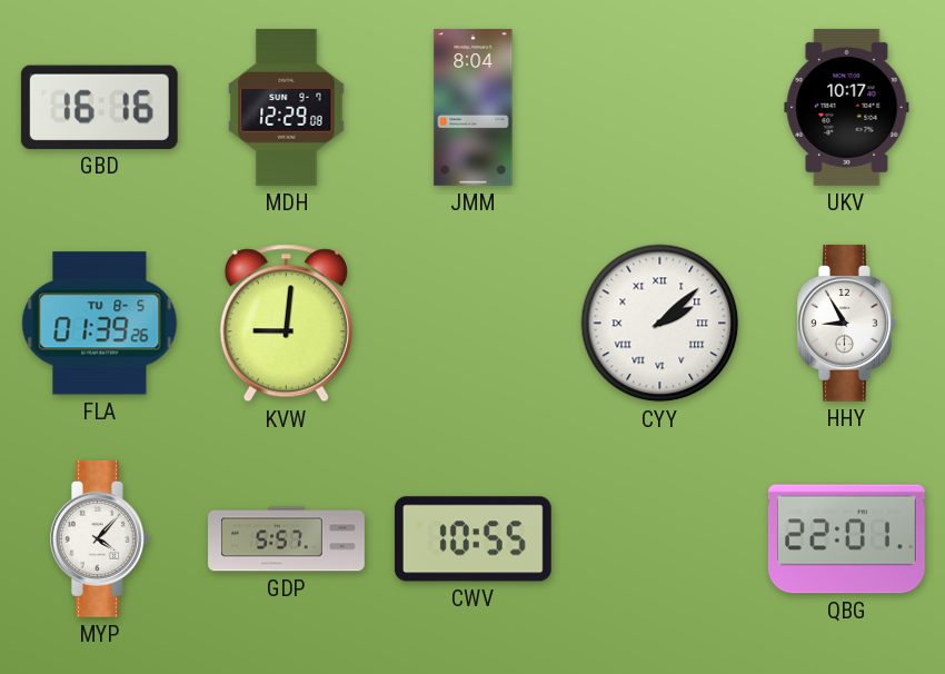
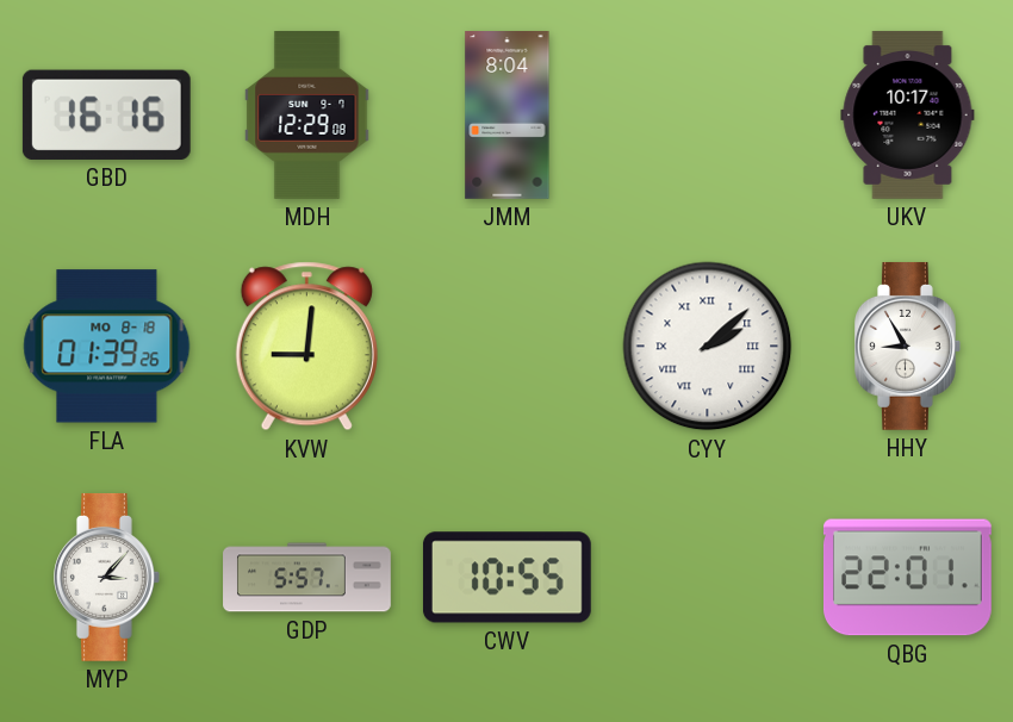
FLA date: TU 8-5 -> MO 8-18
MYP: 4:07 -> 3:07
